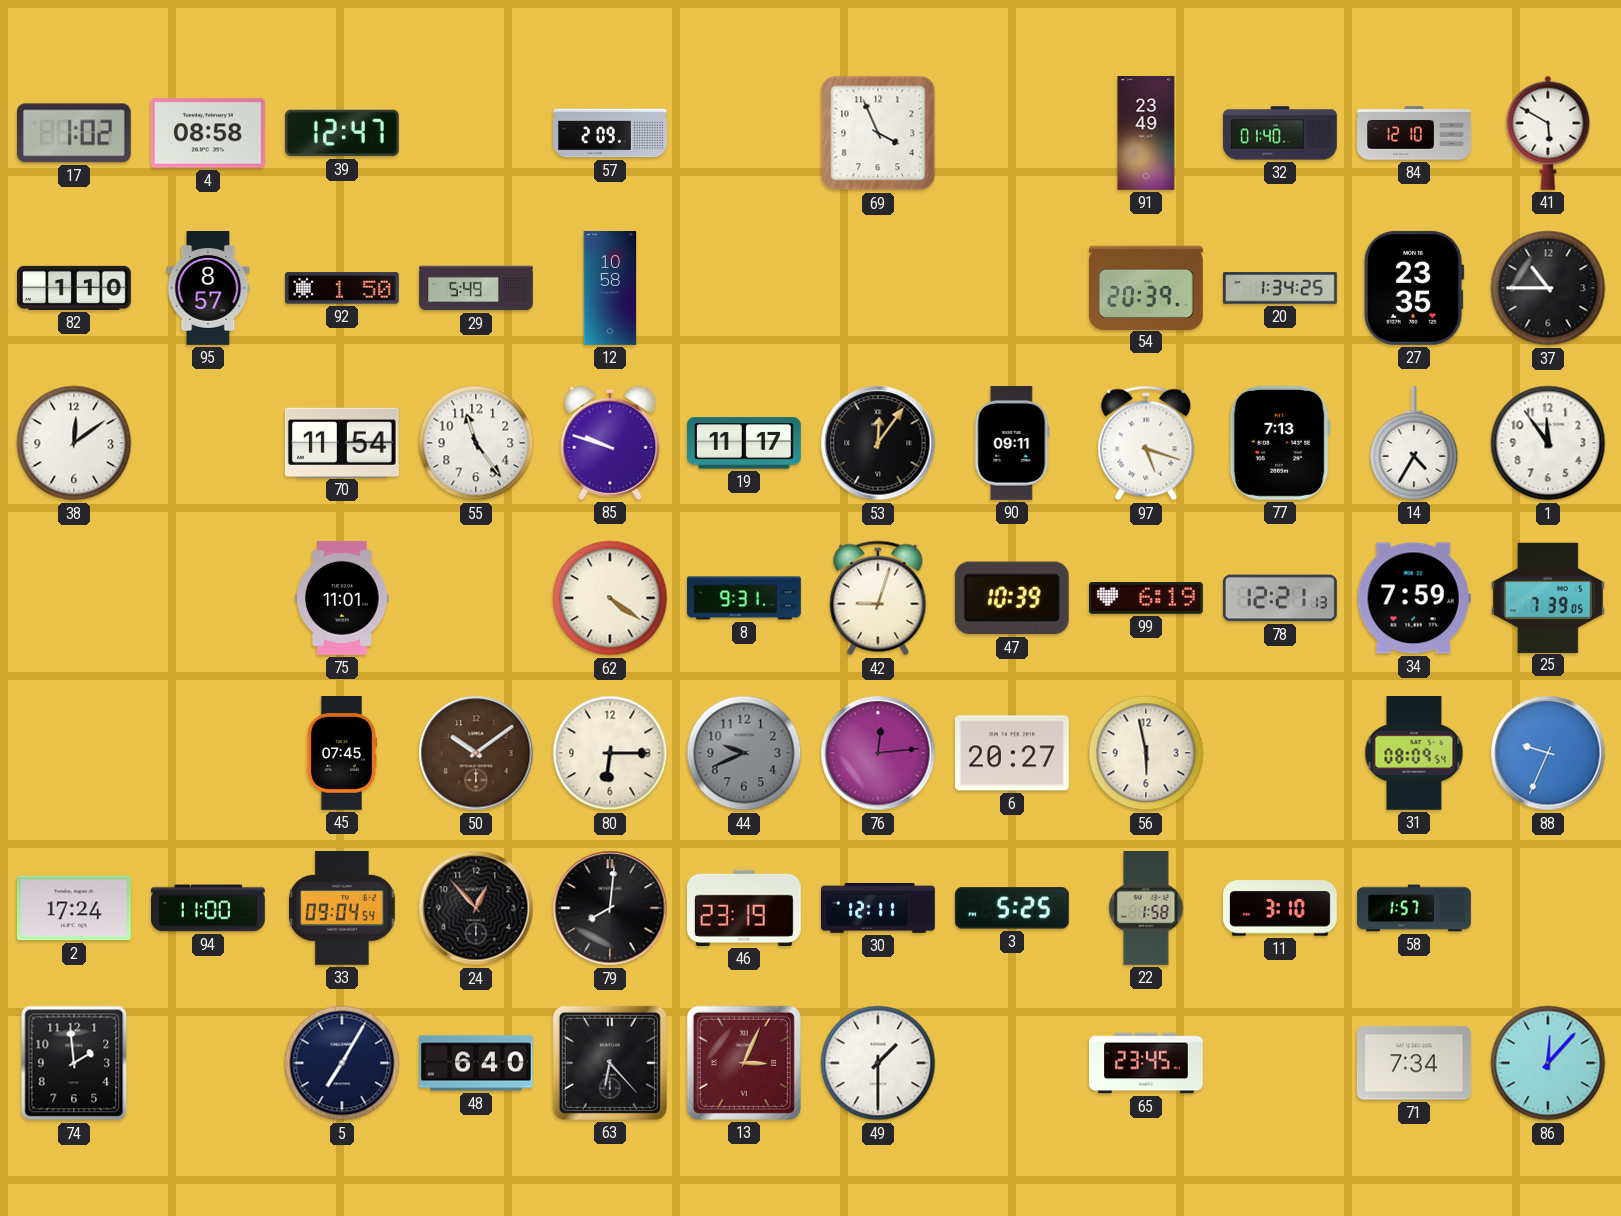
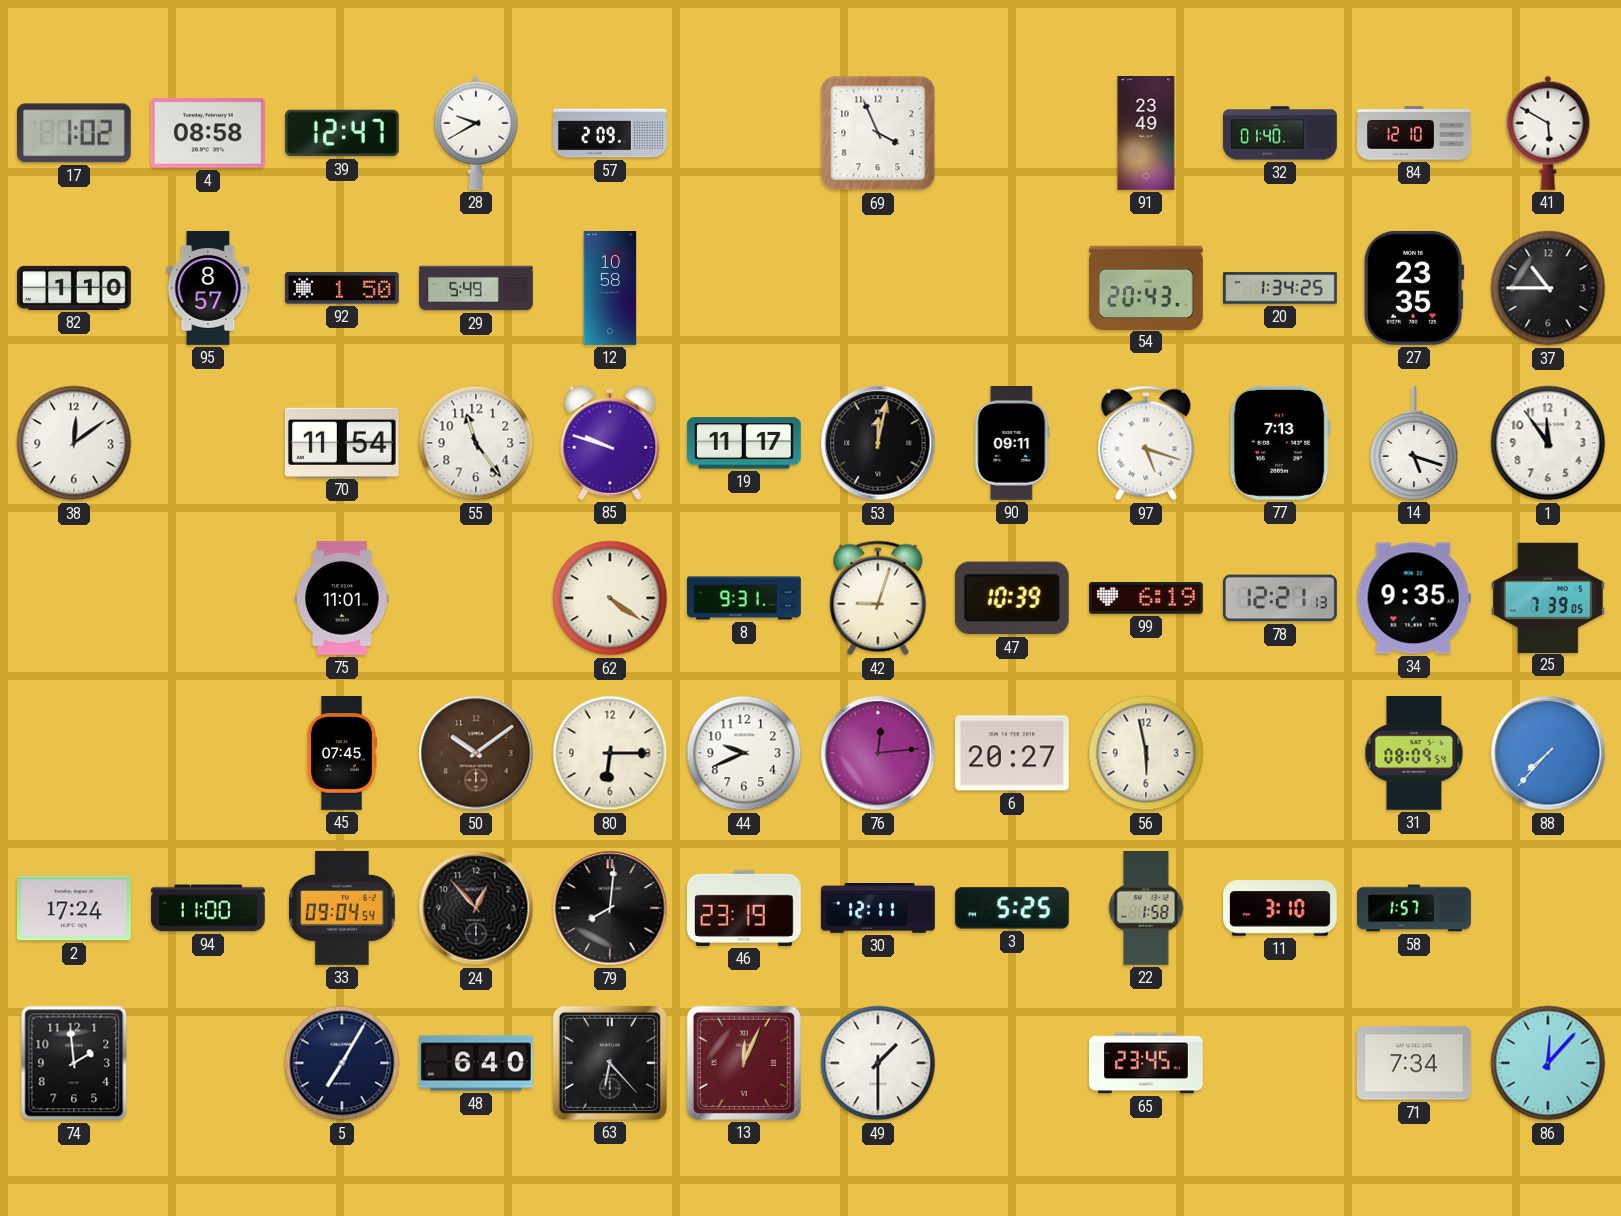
28: none -> 9:40
54: 20:39 -> 20:43
53: 12:06 -> 12:02
14: 4:35 -> 5:18
34: 7:59 -> 9:35
44 dial: grey -> white
88: 9:34 -> 7:37
13: 3:04 -> 12:04
